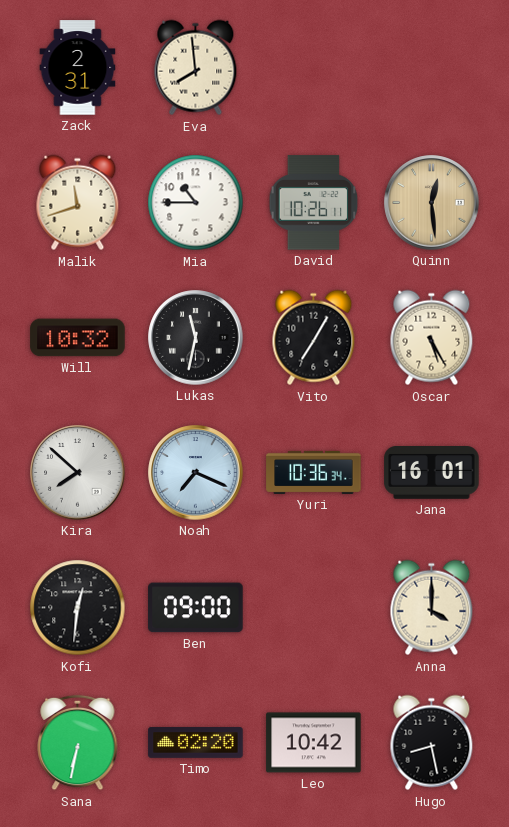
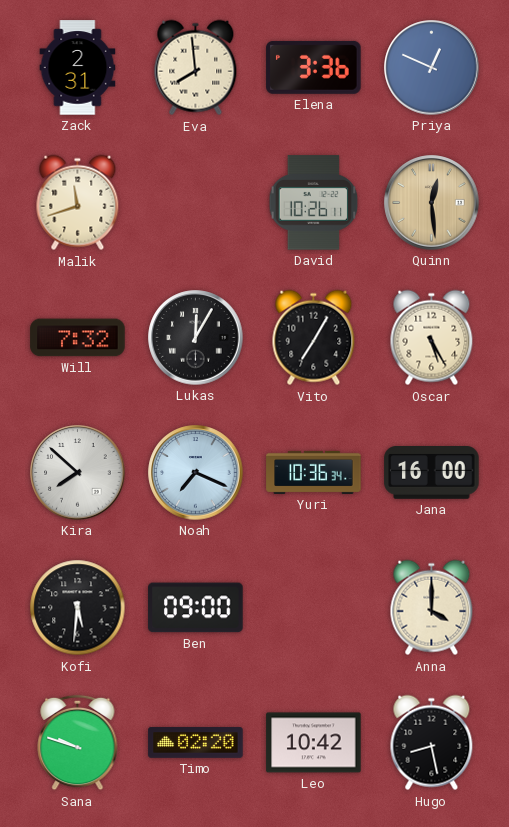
Elena: none -> 3:36
Priya: none -> 12:49
Mia: 10:45 -> none
Will: 10:32 -> 7:32
Lukas: 11:32 -> 12:05
Jana: 16:01 -> 16:00
Kofi: 12:31 -> 5:31
Sana: 6:32 -> 9:48
